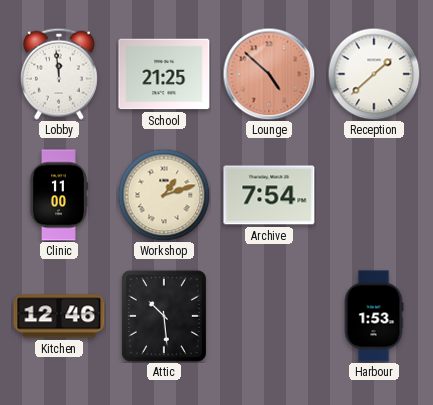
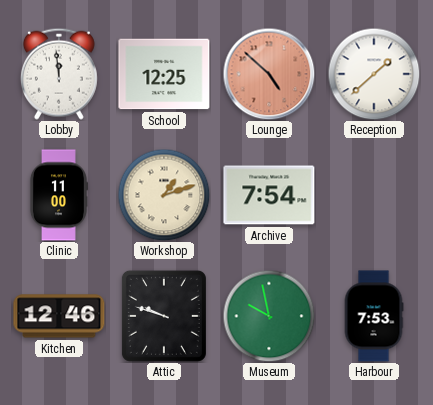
School: 21:25 -> 12:25
Attic: 10:29 -> 9:48
Museum: none -> 9:58
Harbour: 1:53 -> 7:53
